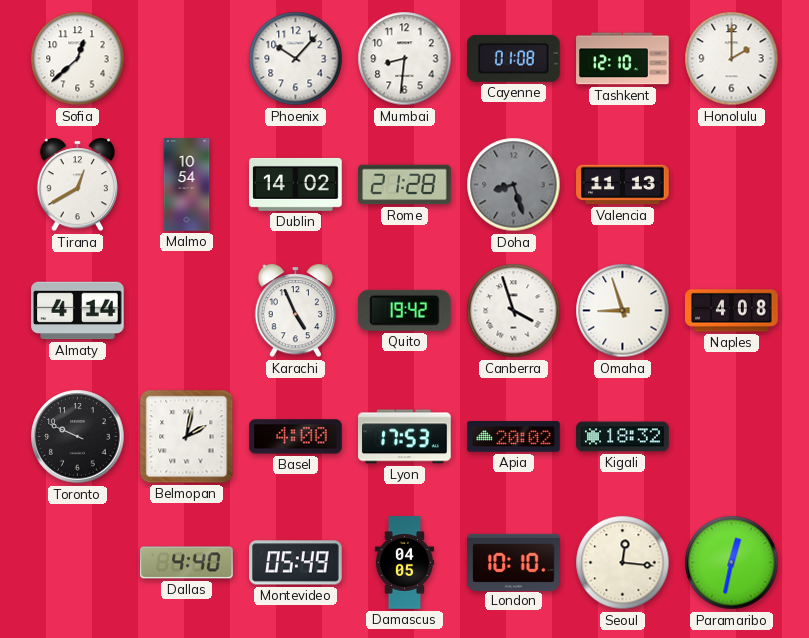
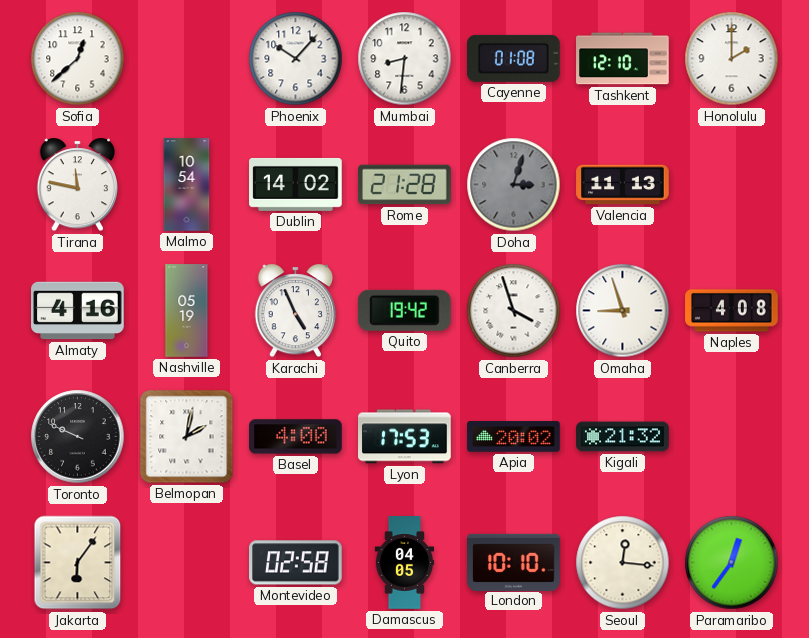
Tirana: 12:40 -> 11:47
Doha: 8:27 -> 3:03
Almaty: 4:14 -> 4:16
Nashville: none -> 05:19
Kigali: 18:32 -> 21:32
Jakarta: none -> 6:06
Dallas: 4:40 -> none
Montevideo: 05:49 -> 02:58
Paramaribo: 12:32 -> 12:36
